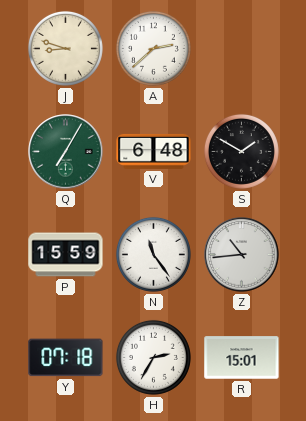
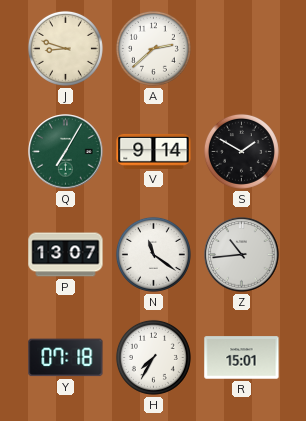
V: 6:48 -> 9:14
P: 15:59 -> 13:07
N: 11:24 -> 11:21
H: 2:35 -> 7:35
